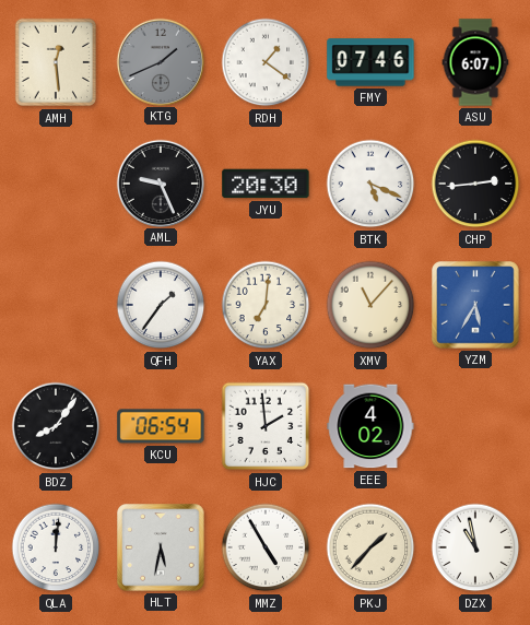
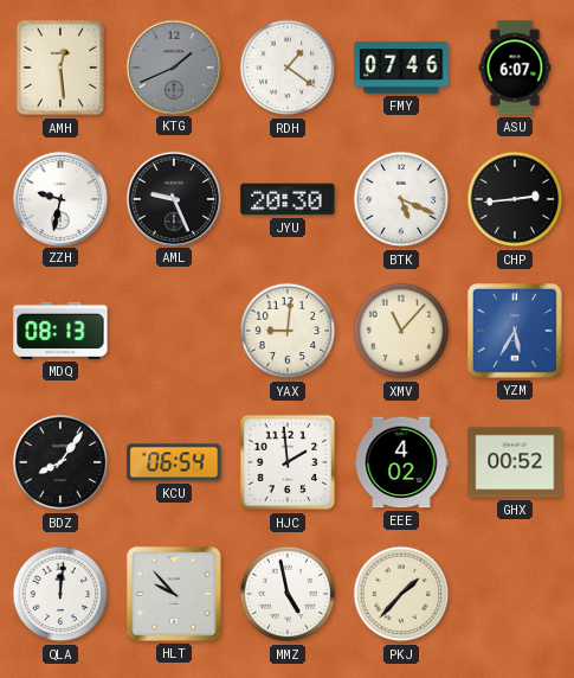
ZZH: none -> 9:32
MDQ: none -> 08:13
QFH: 1:36 -> none
YAX: 7:01 -> 9:01
GHX: none -> 00:52
HLT: 5:32 -> 9:53
MMZ: 4:55 -> 4:58
DZX: 10:58 -> none
